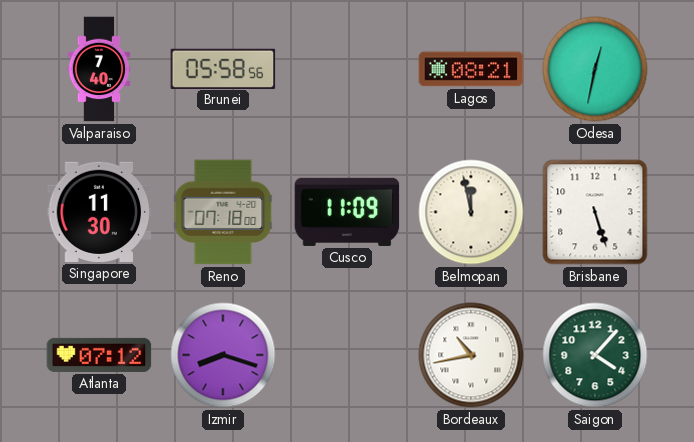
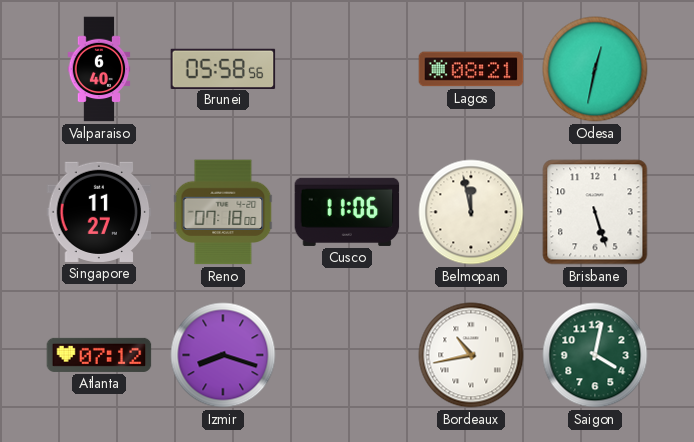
Valparaiso: 7:40 -> 6:40
Singapore: 11:30 -> 11:27
Cusco: 11:09 -> 11:06
Saigon: 4:07 -> 4:02
